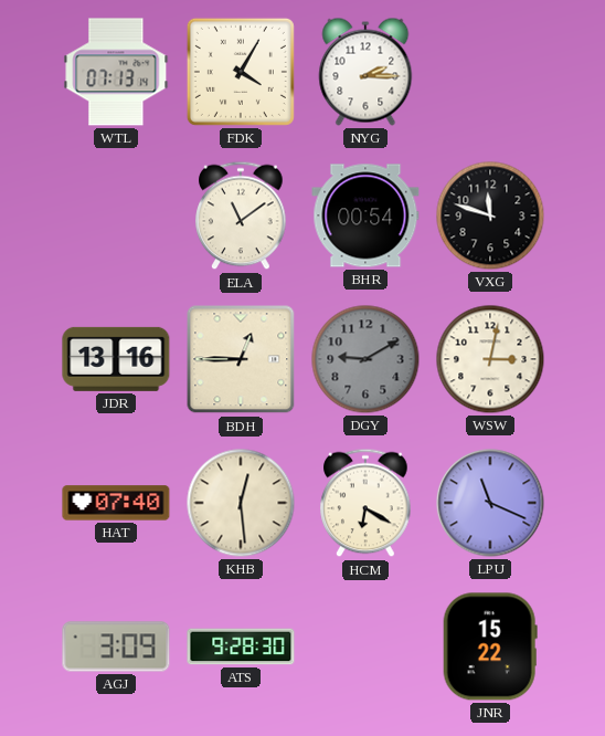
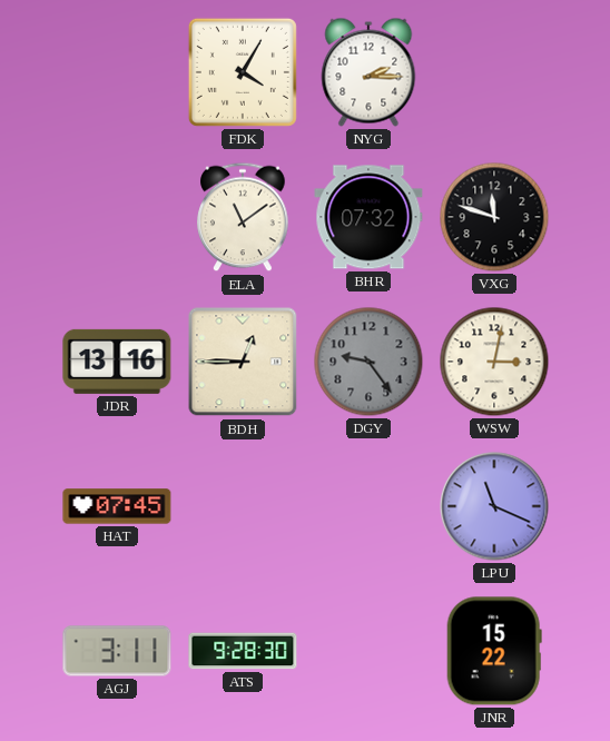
WTL: 07:13 -> none
BHR: 00:54 -> 07:32
DGY: 9:10 -> 9:24
HAT: 07:40 -> 07:45
KHB: 12:29 -> none
HCM: 6:20 -> none
AGJ: 3:09 -> 3:11
